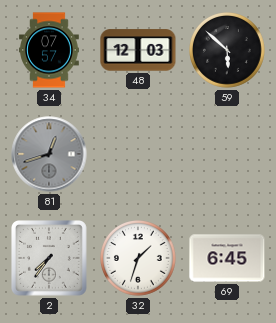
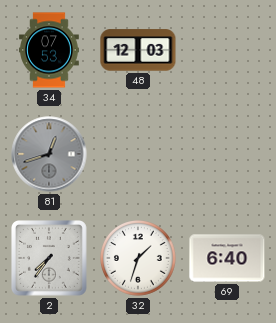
34: 07:57 -> 07:53
59: 5:52 -> none
69: 6:45 -> 6:40
